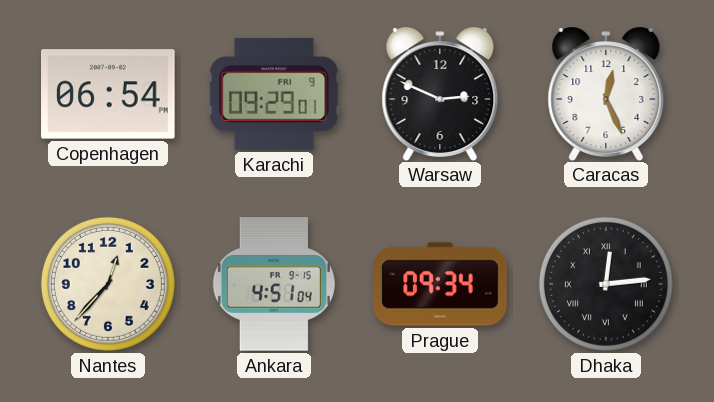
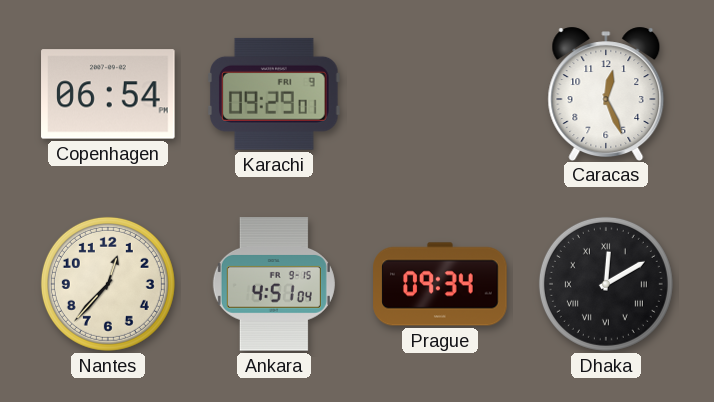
Warsaw: 2:49 -> none
Dhaka: 12:14 -> 12:10
